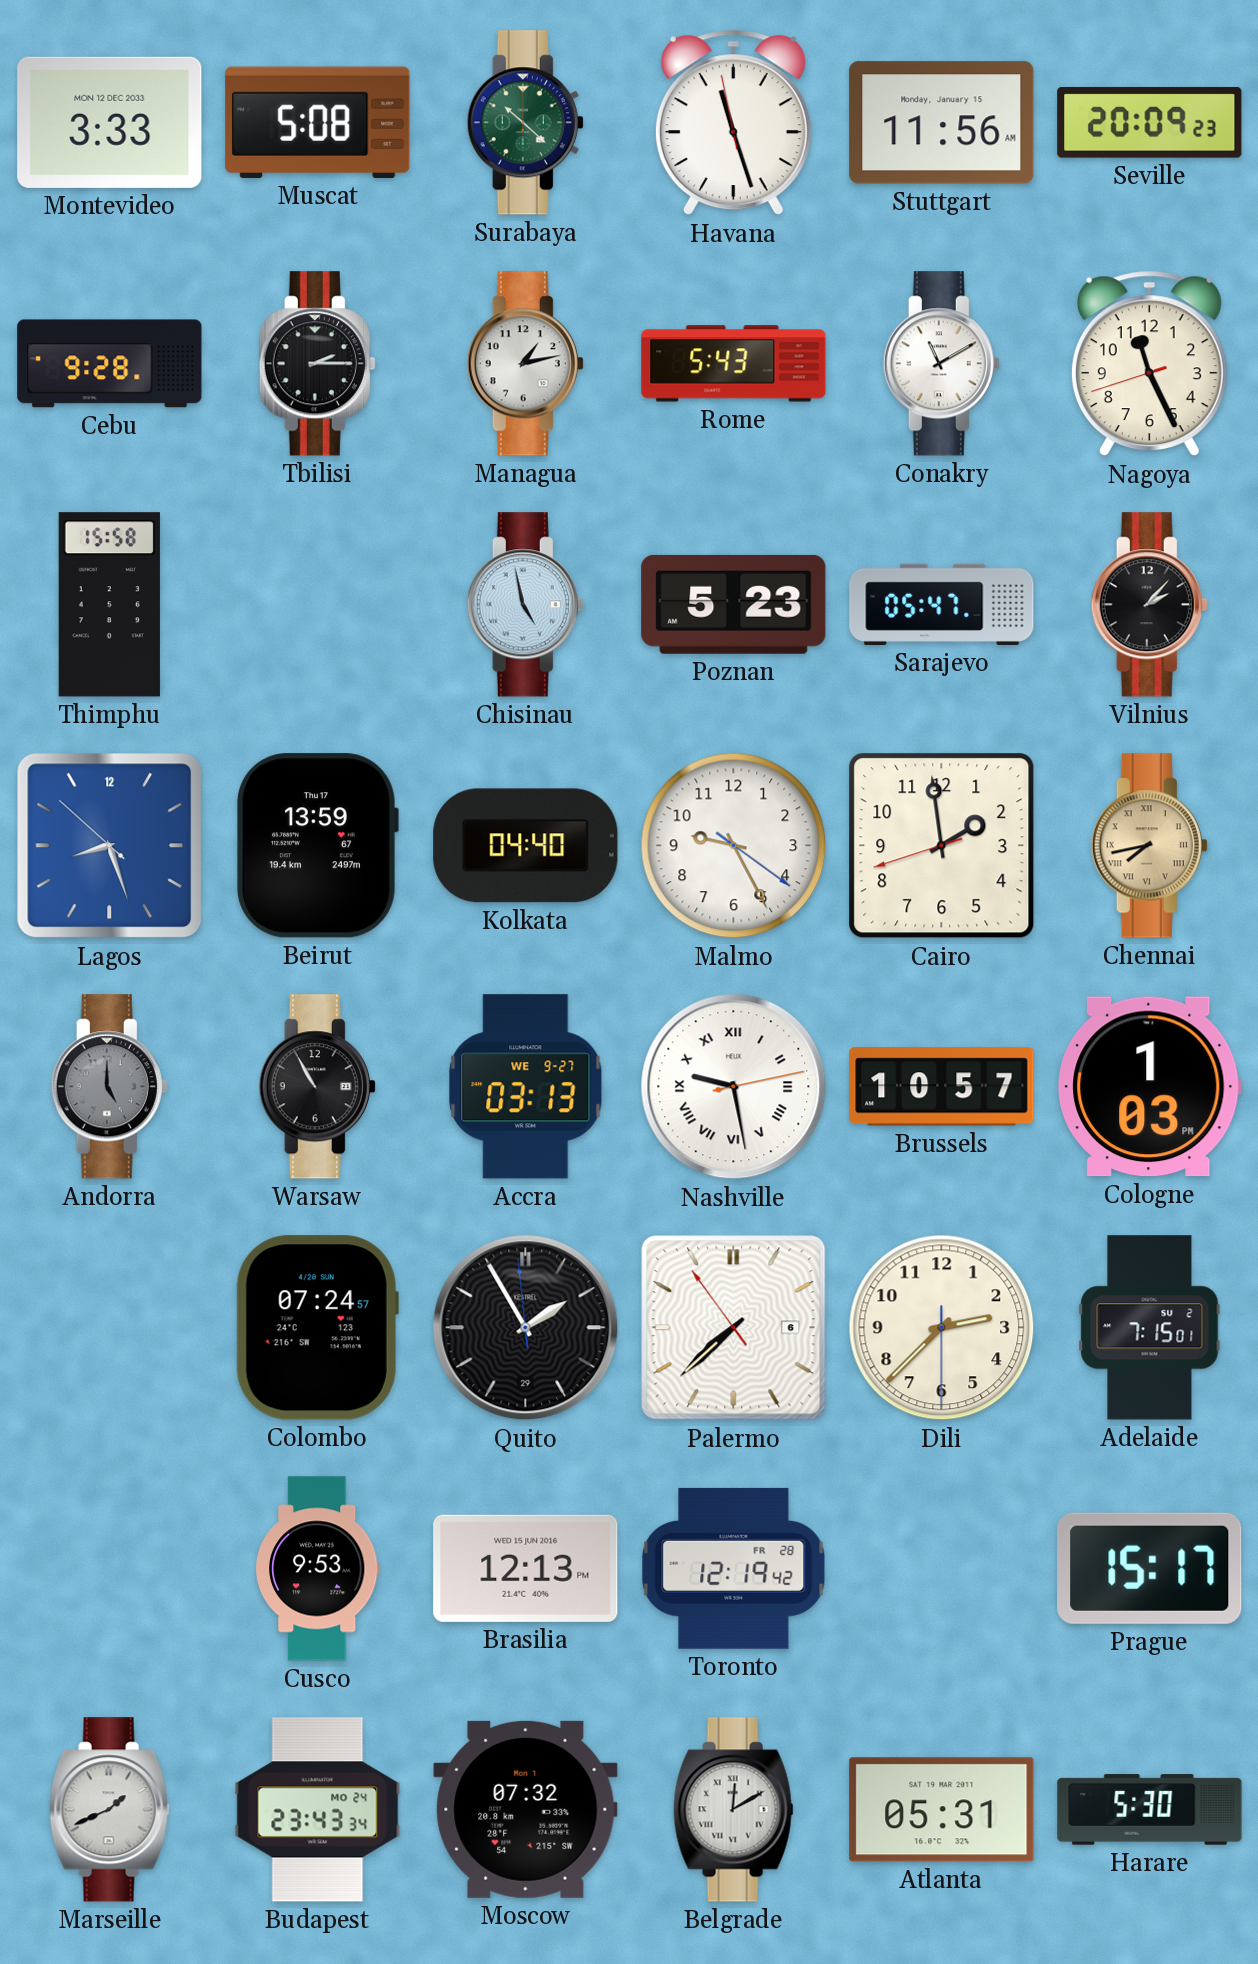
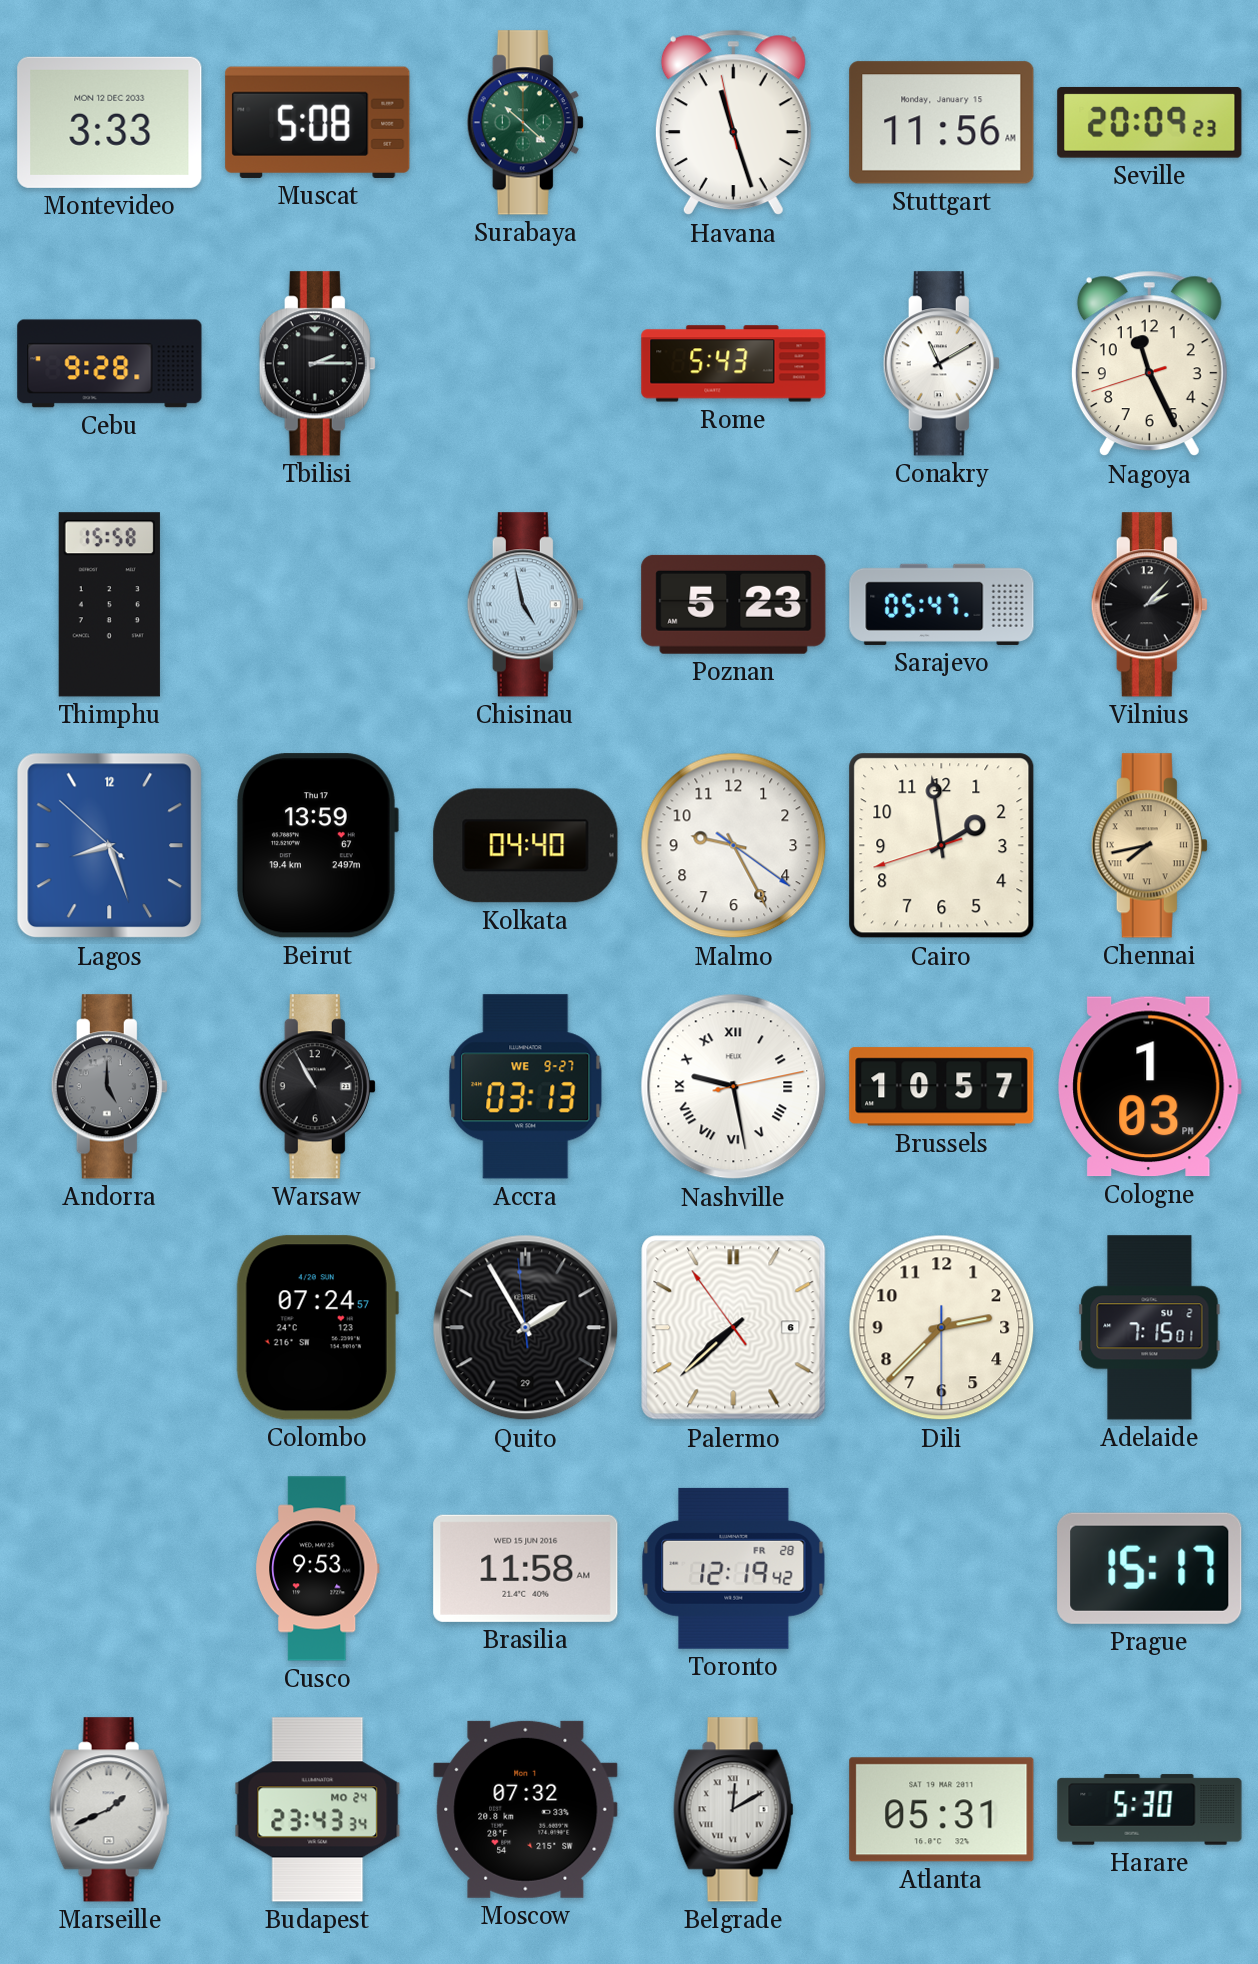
Managua: 1:13 -> none
Brasilia: 12:13 -> 11:58
